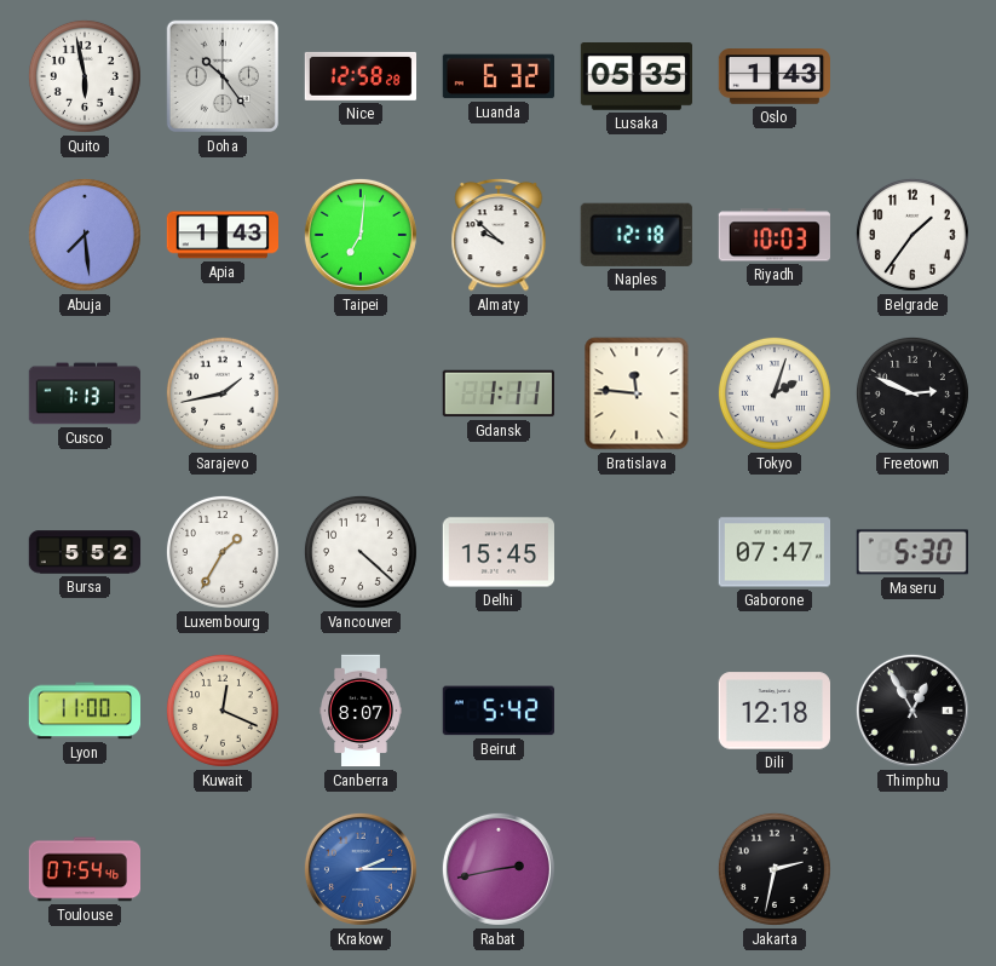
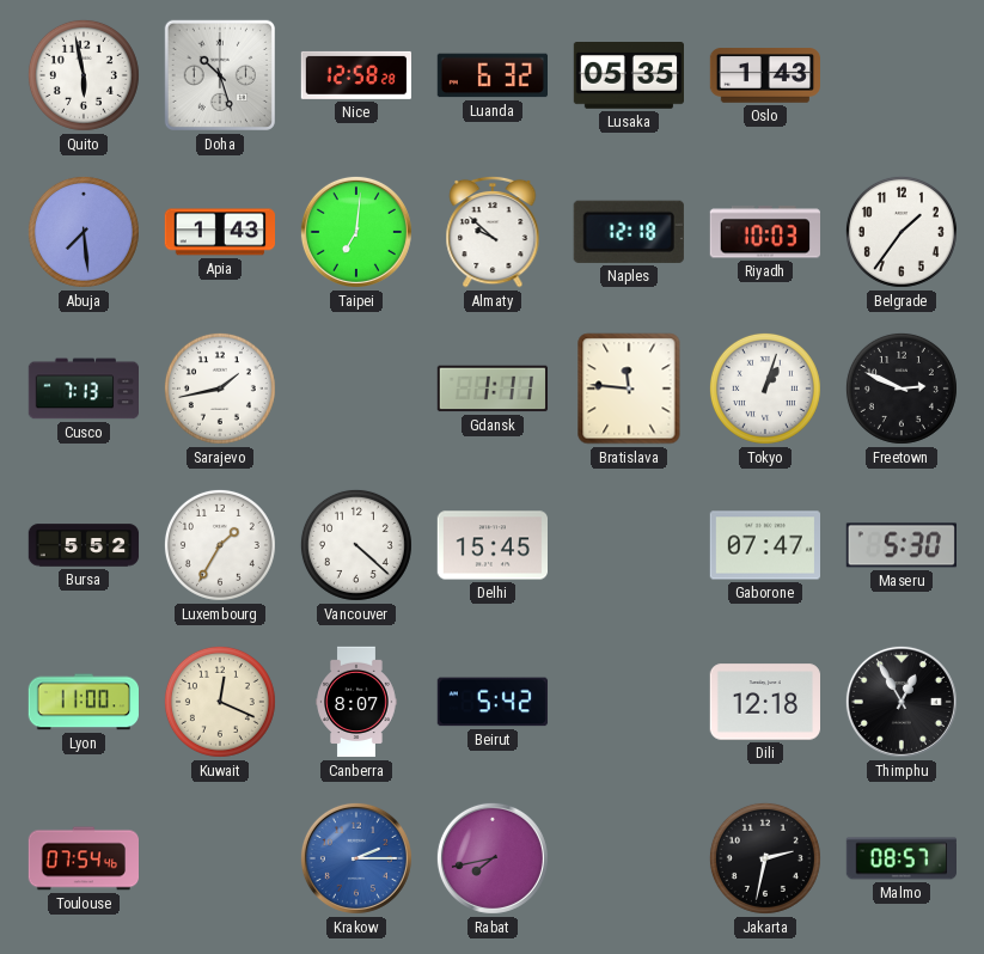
Doha: 10:24 -> 10:27
Tokyo: 2:03 -> 1:03
Rabat: 2:43 -> 7:43
Malmo: none -> 08:57
